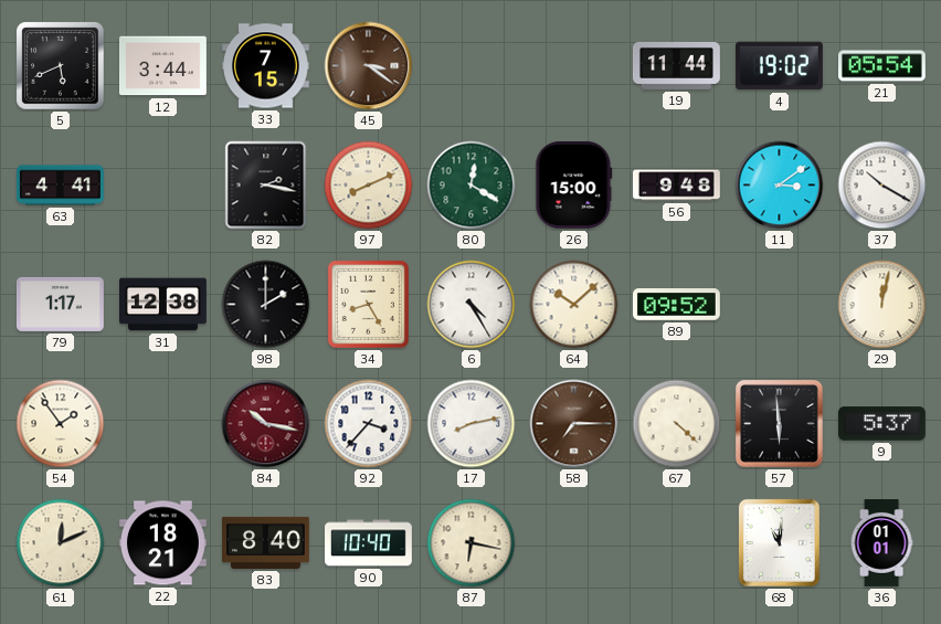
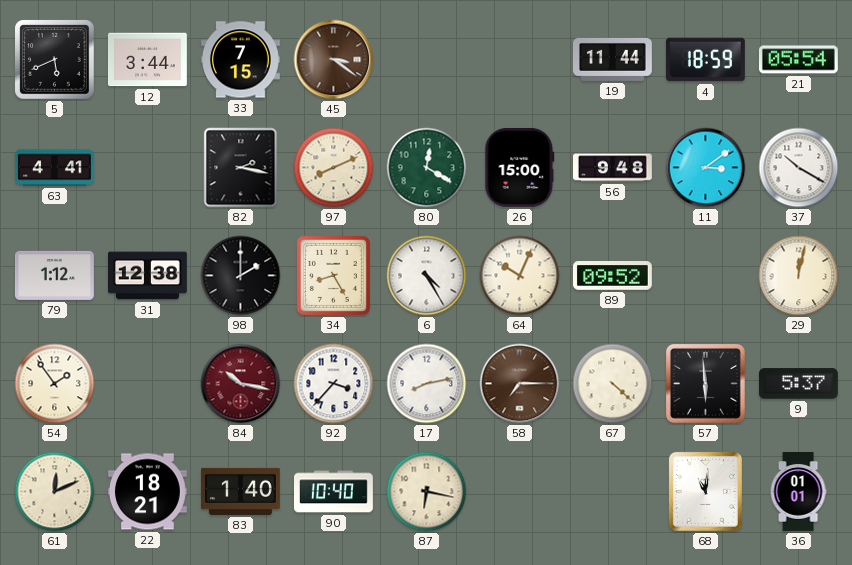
4: 19:02 -> 18:59
79: 1:17 -> 1:12
64: 10:08 -> 10:04
83: 8:40 -> 1:40
